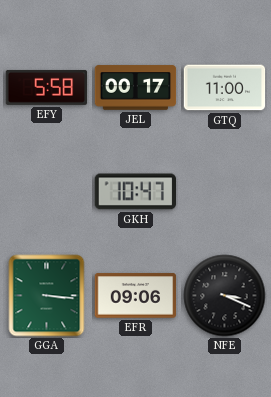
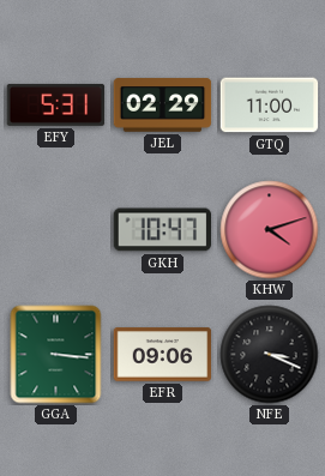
EFY: 5:58 -> 5:31
JEL: 00:17 -> 02:29
KHW: none -> 4:12
